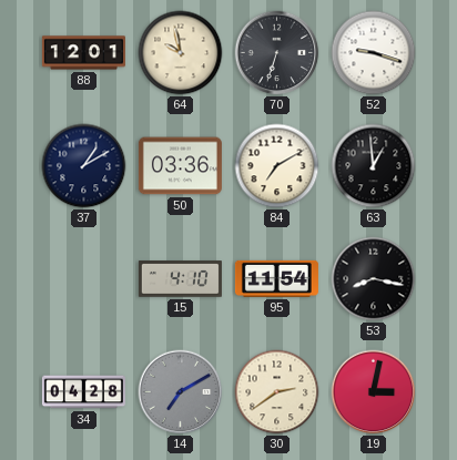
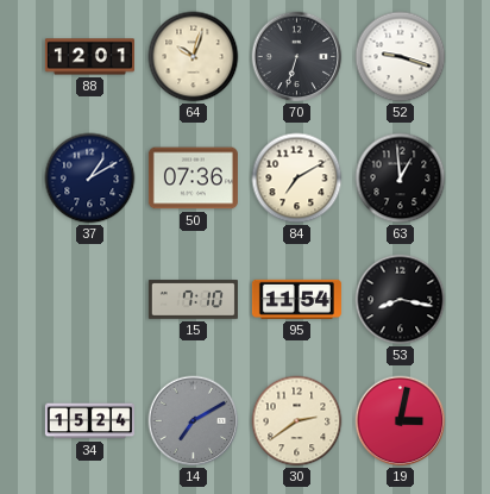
64: 9:58 -> 10:03
50: 03:36 -> 07:36
15: 4:10 -> 7:10
34: 04:28 -> 15:24
